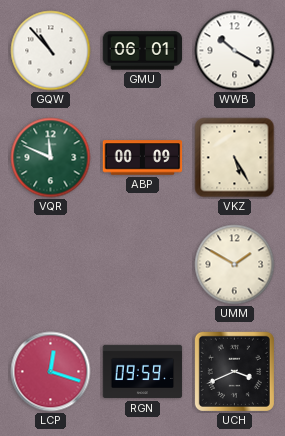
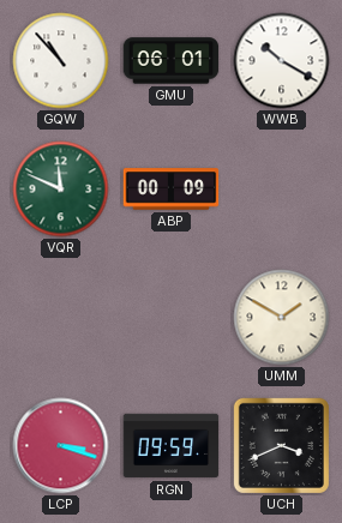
VKZ: 5:25 -> none
LCP: 12:18 -> 3:18
